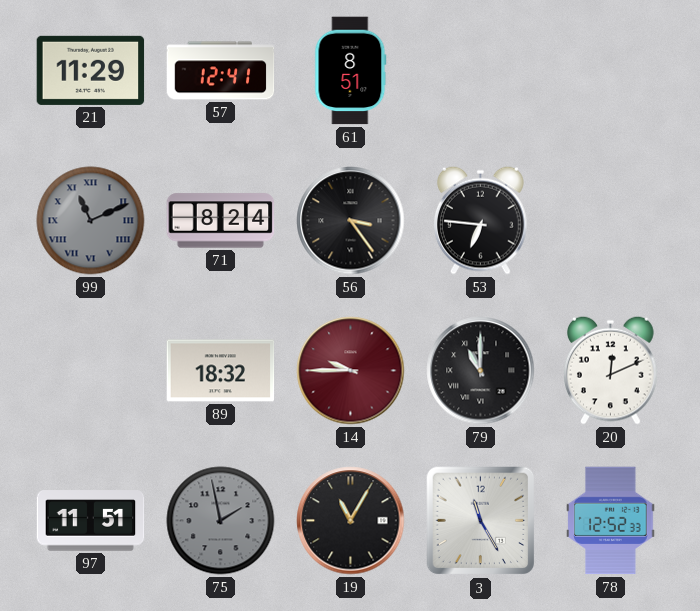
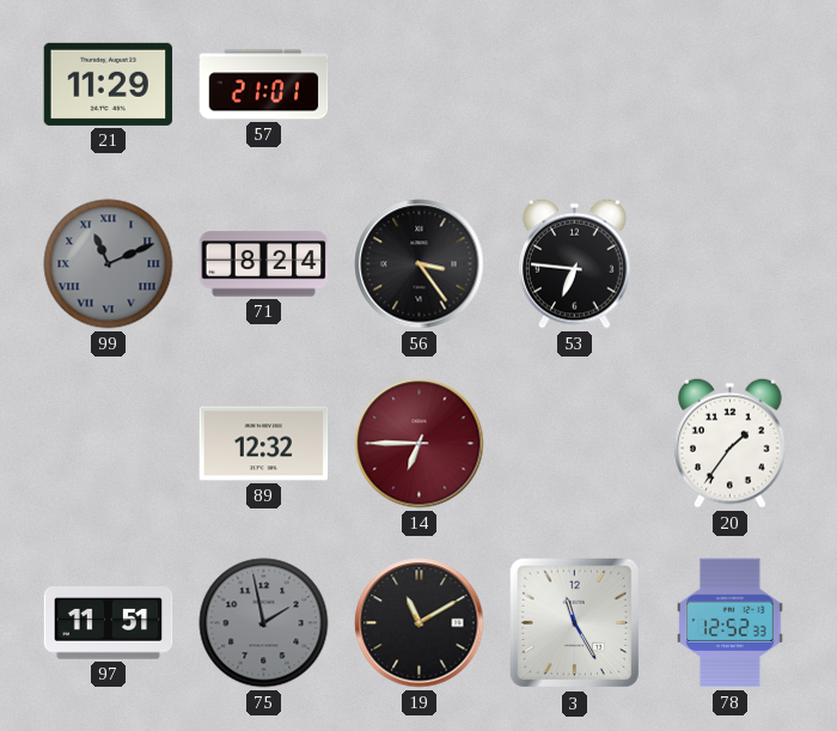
57: 12:41 -> 21:01
61: 8:51 -> none
89: 18:32 -> 12:32
14: 9:45 -> 6:45
79: 11:00 -> none
20: 12:11 -> 1:36
19: 11:05 -> 11:10
